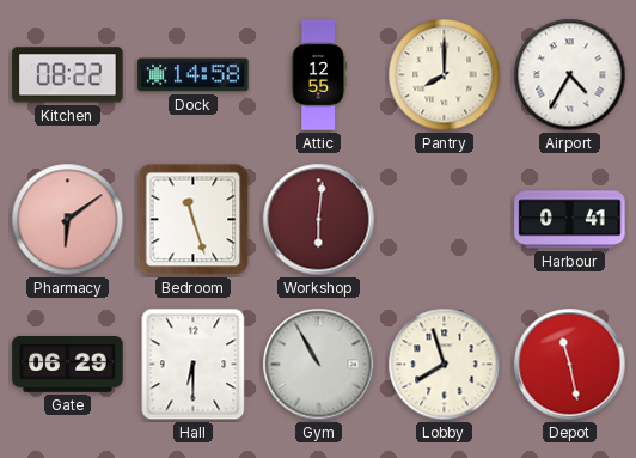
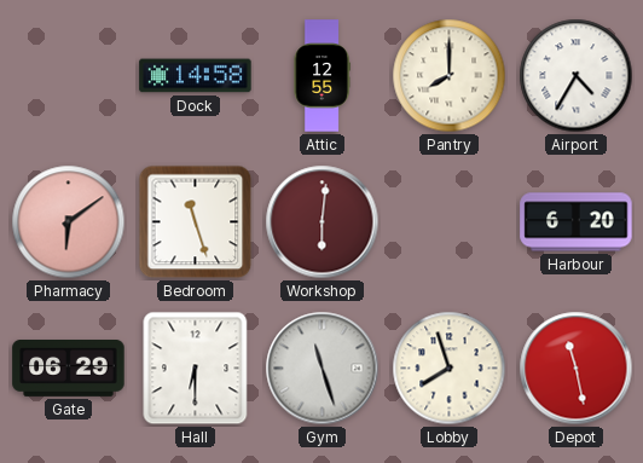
Kitchen: 08:22 -> none
Harbour: 0:41 -> 6:20
Gym: 10:55 -> 11:27
